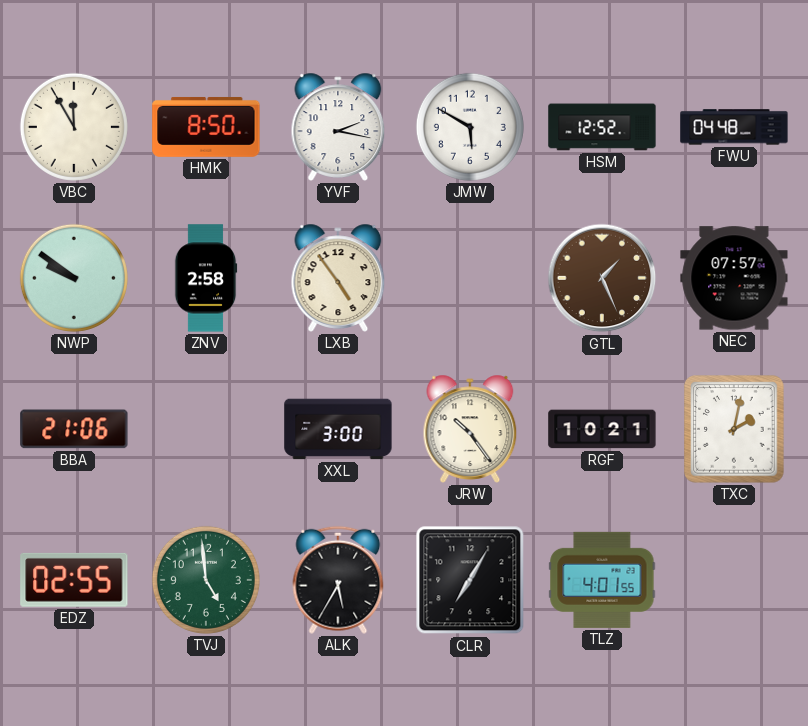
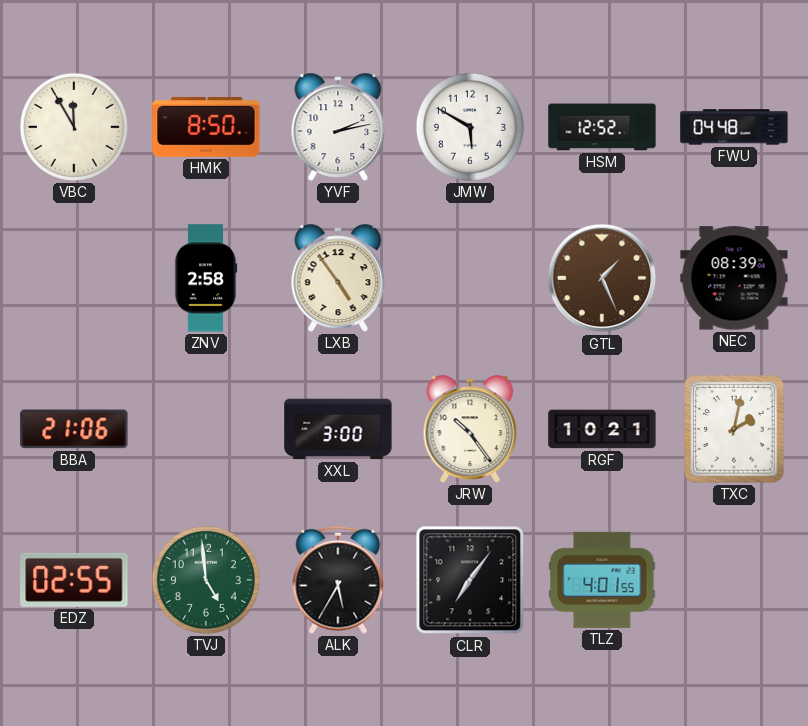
YVF: 2:17 -> 2:13
NWP: 9:51 -> none
NEC: 07:57 -> 08:39
CLR: 7:05 -> 7:06
